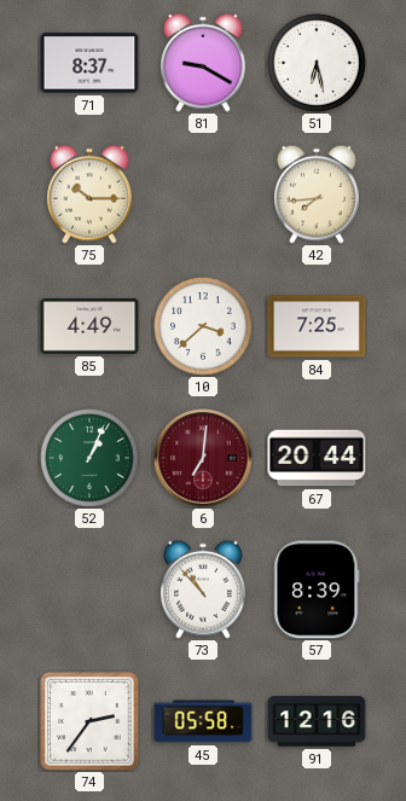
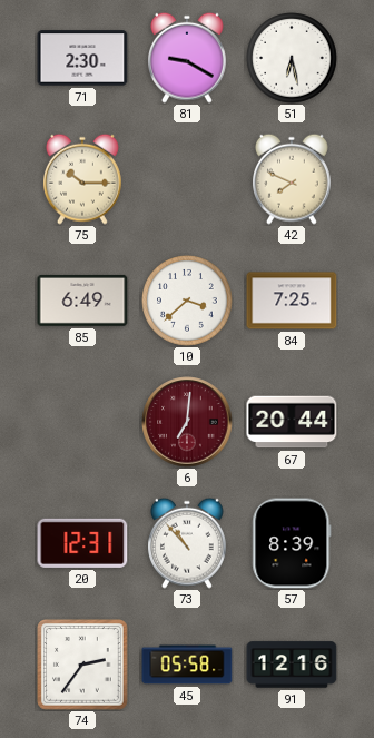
71: 8:37 -> 2:30
42: 7:44 -> 7:49
85: 4:49 -> 6:49
52: 1:04 -> none
20: none -> 12:31
